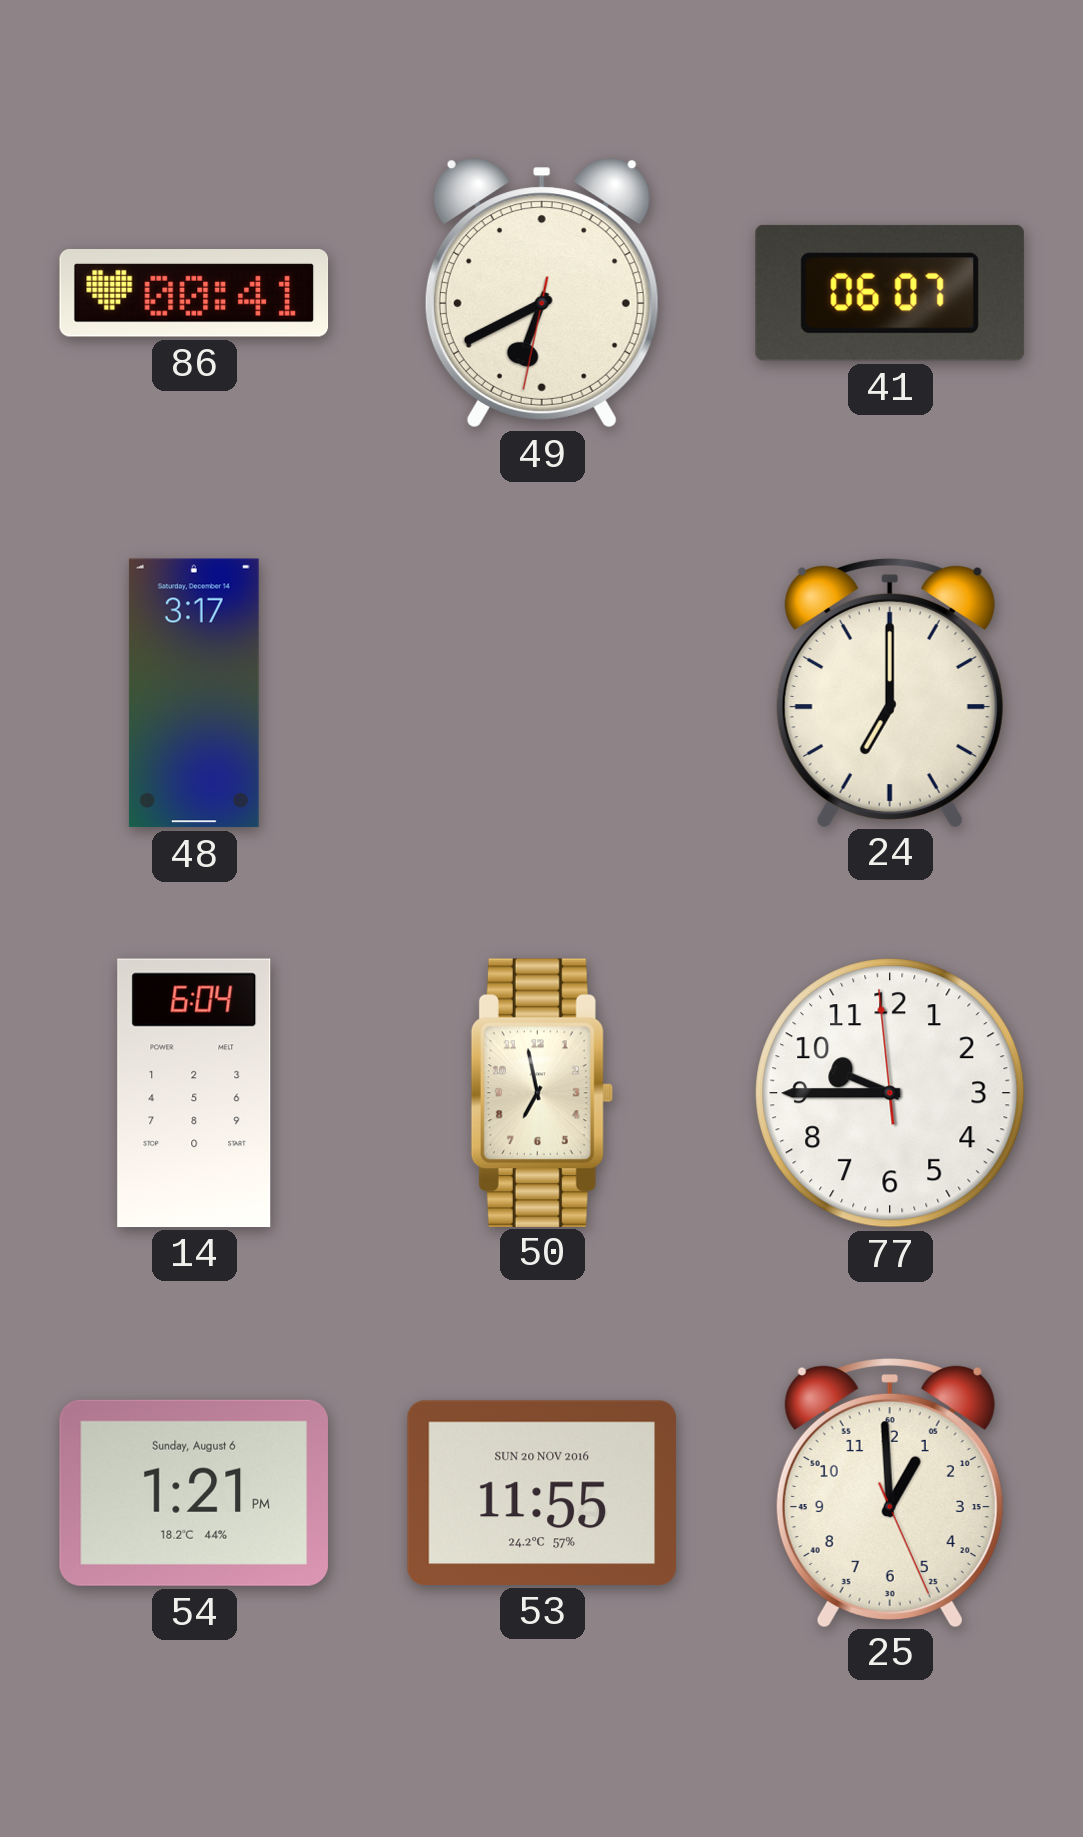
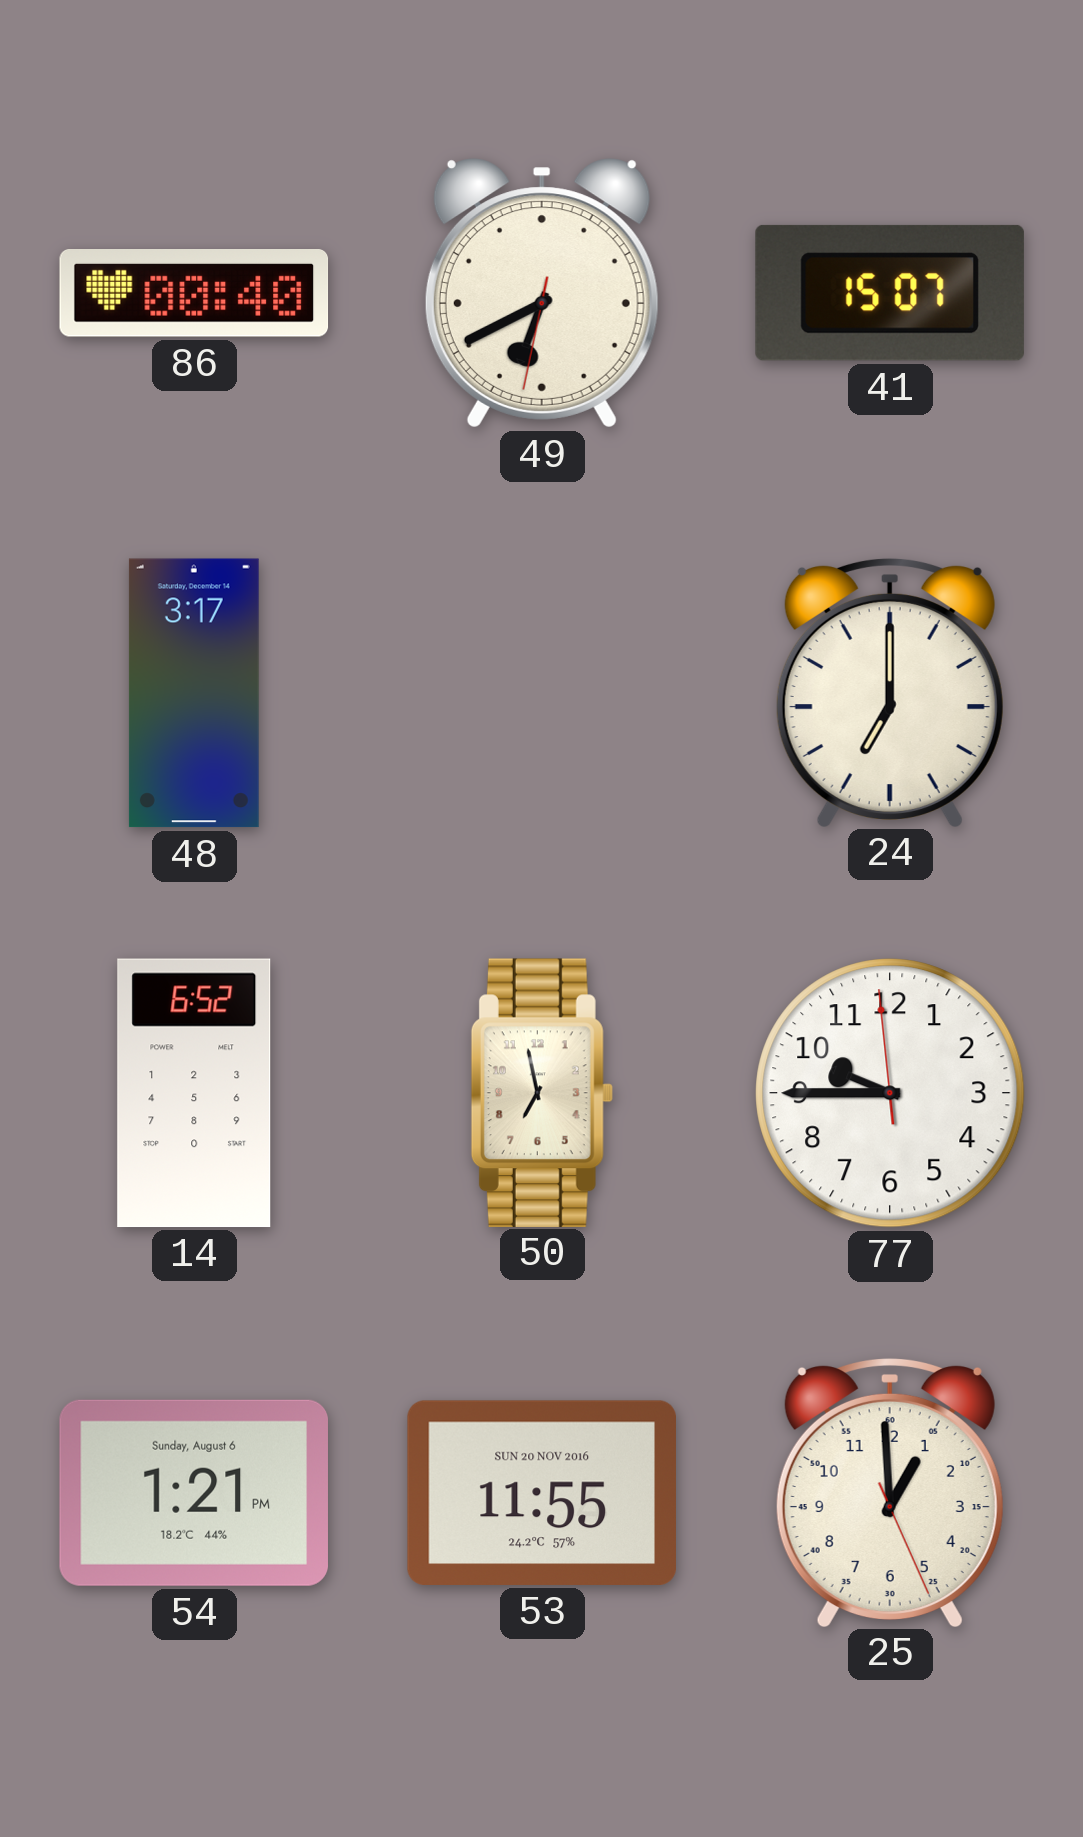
86: 00:41 -> 00:40
41: 06:07 -> 15:07
14: 6:04 -> 6:52
